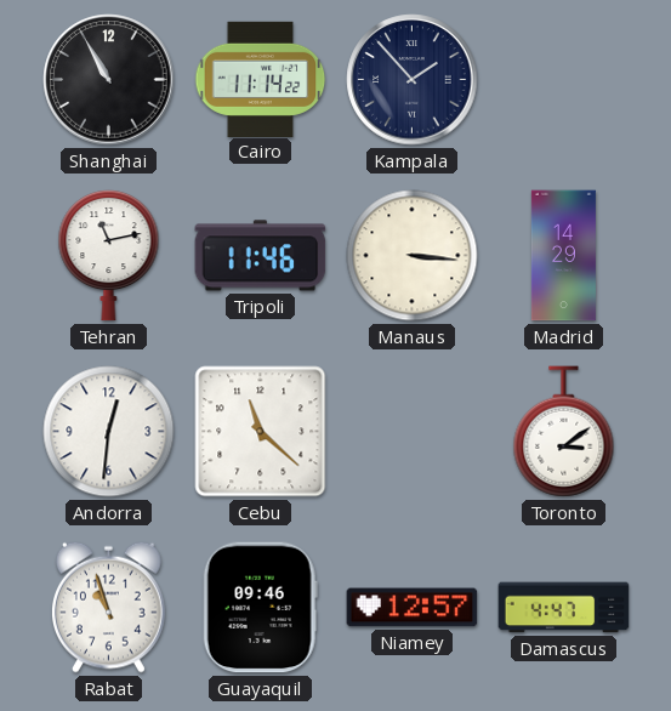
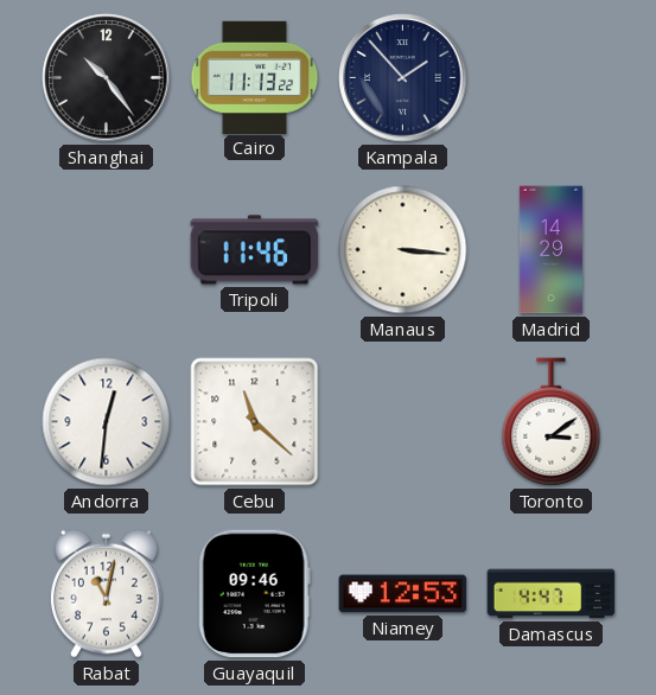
Shanghai: 10:55 -> 10:24
Cairo: 11:14 -> 11:13
Tehran: 11:13 -> none
Rabat: 10:57 -> 11:02
Niamey: 12:57 -> 12:53
